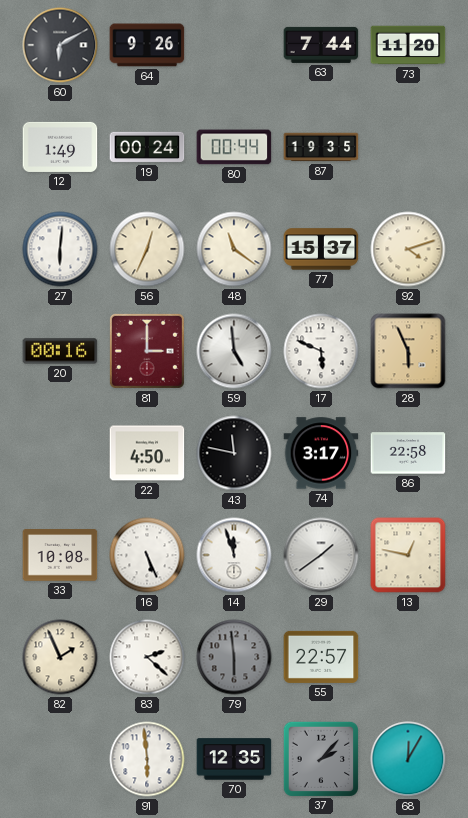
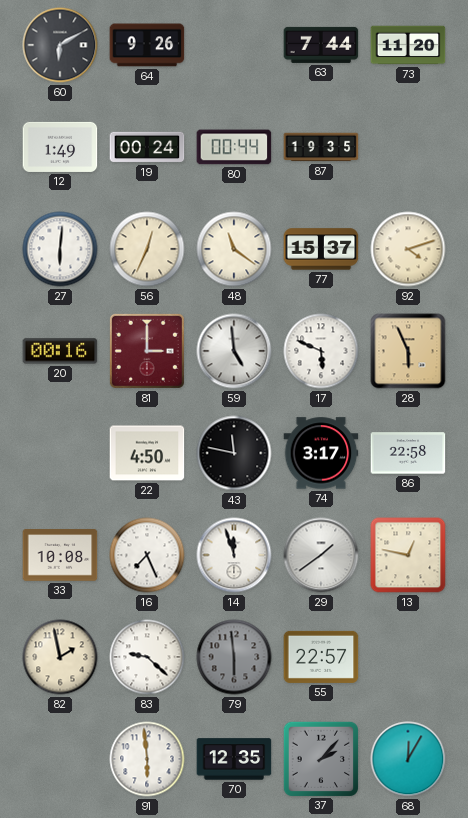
16: 5:26 -> 7:26
82: 1:56 -> 1:58
83: 2:22 -> 9:22
